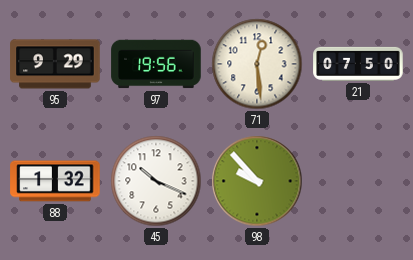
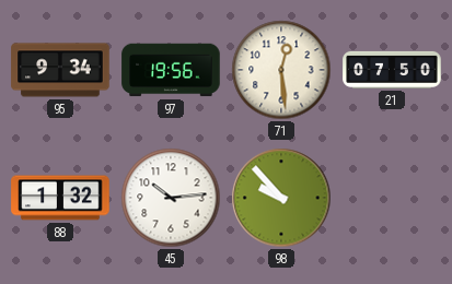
95: 9:29 -> 9:34
45: 10:19 -> 10:14
